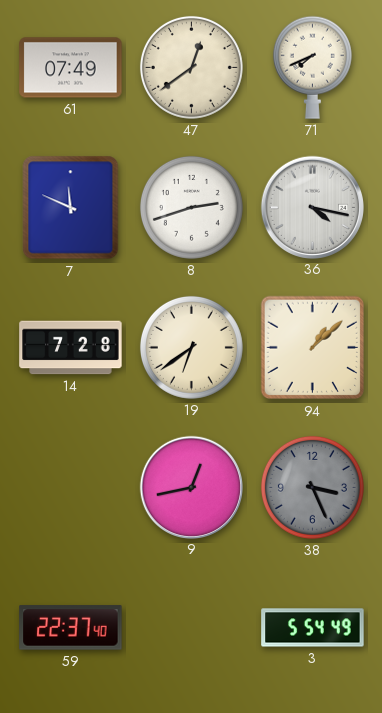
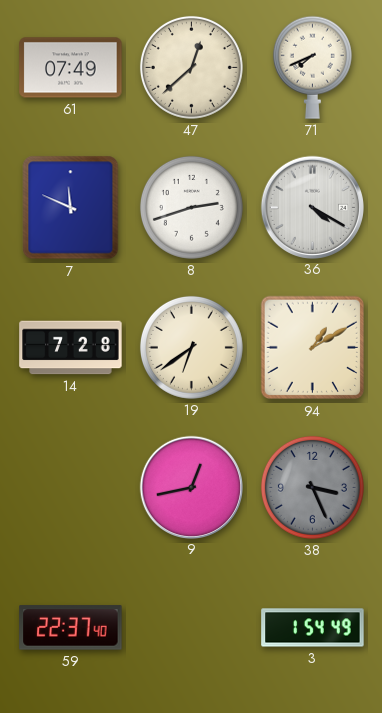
47: 12:39 -> 12:38
36: 4:17 -> 4:20
94: 1:08 -> 1:10
3: 5:54 -> 1:54
